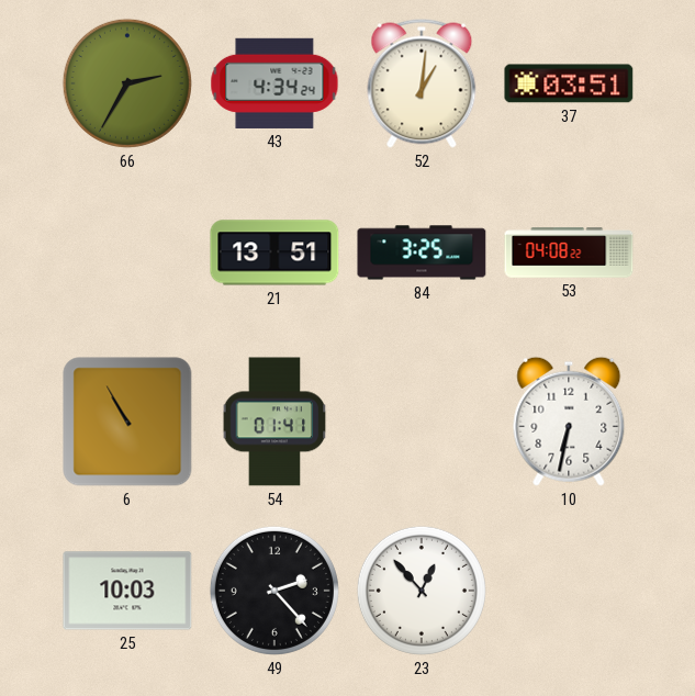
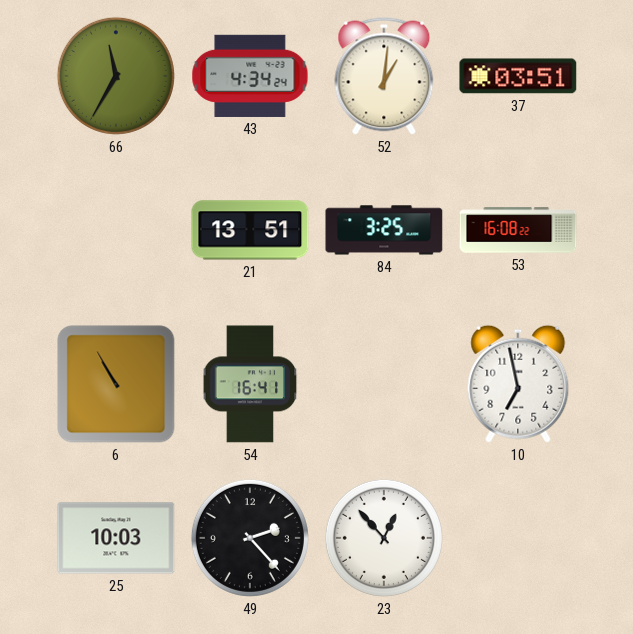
66: 2:35 -> 11:35
53: 04:08 -> 16:08
54: 01:41 -> 16:41
10: 6:32 -> 6:58
